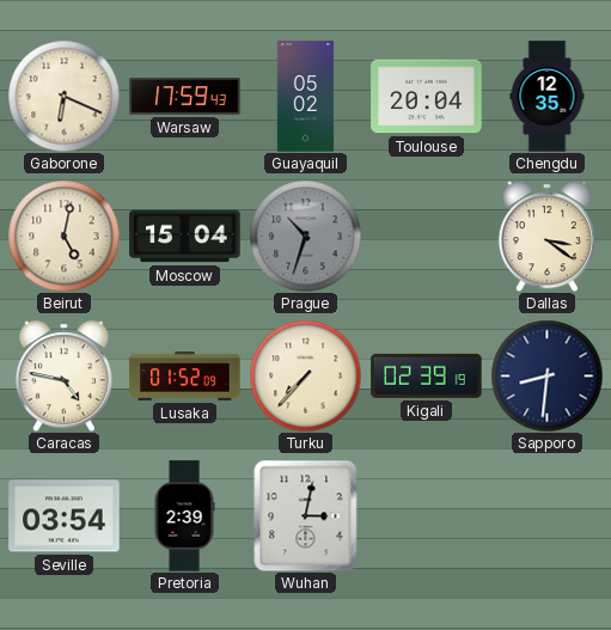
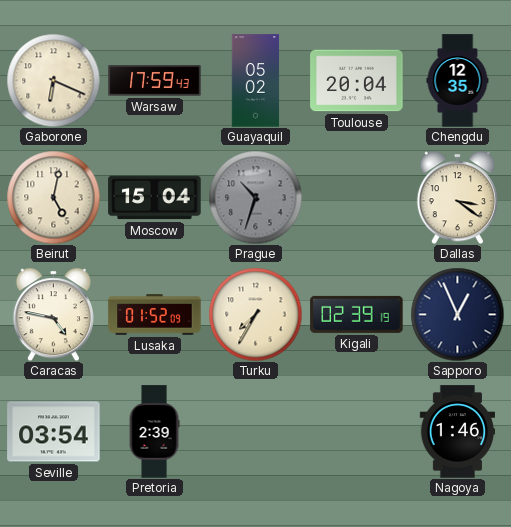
Turku: 7:37 -> 7:35
Sapporo: 8:31 -> 12:56
Wuhan: 3:02 -> none
Nagoya: none -> 1:46
